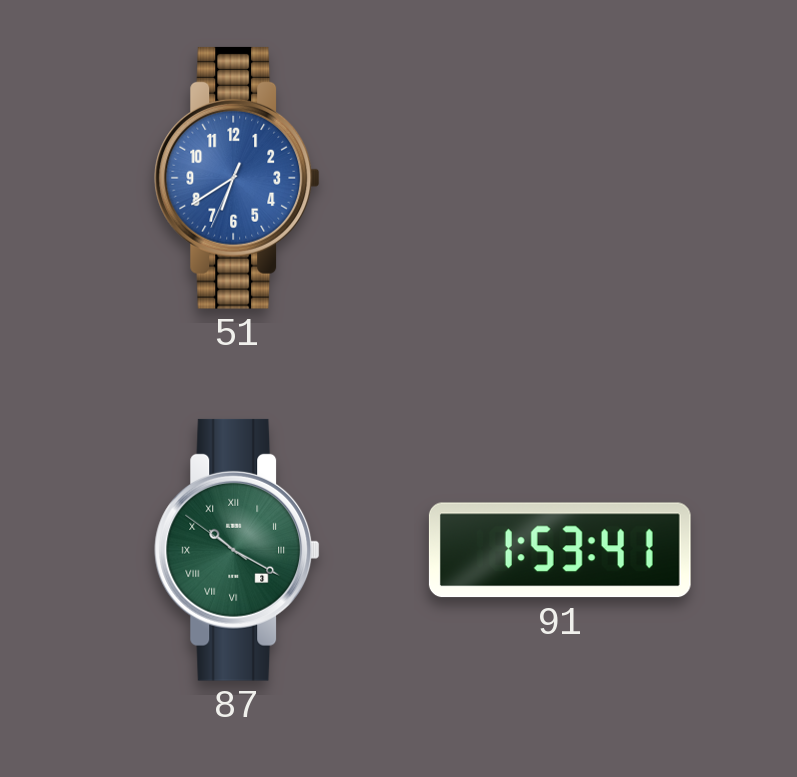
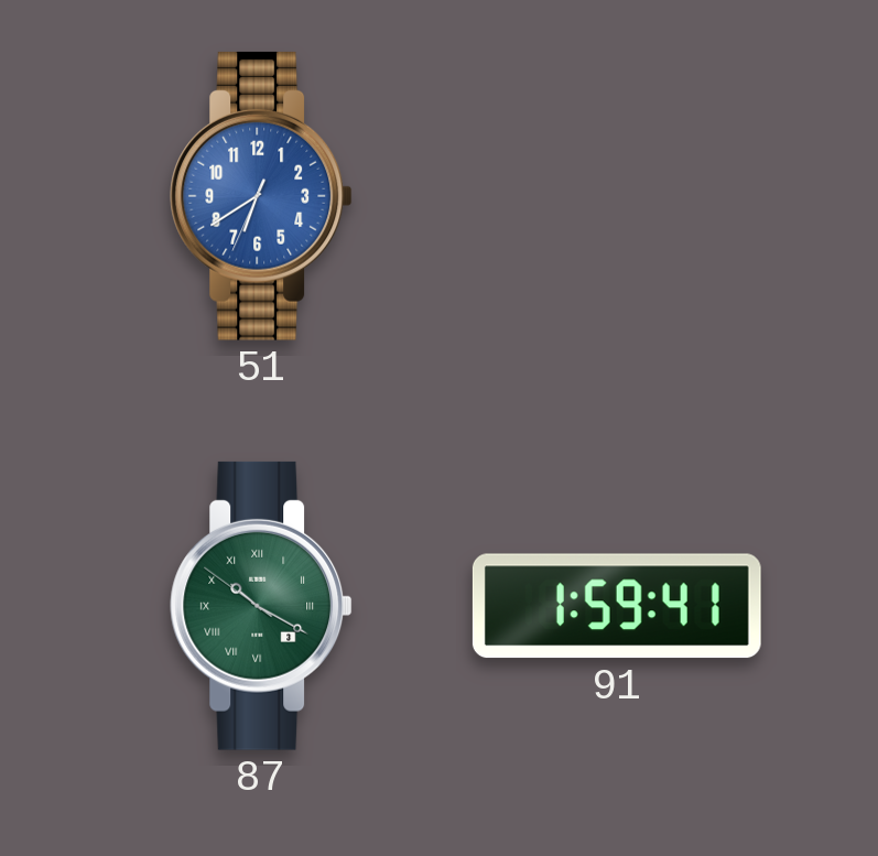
91: 1:53 -> 1:59
